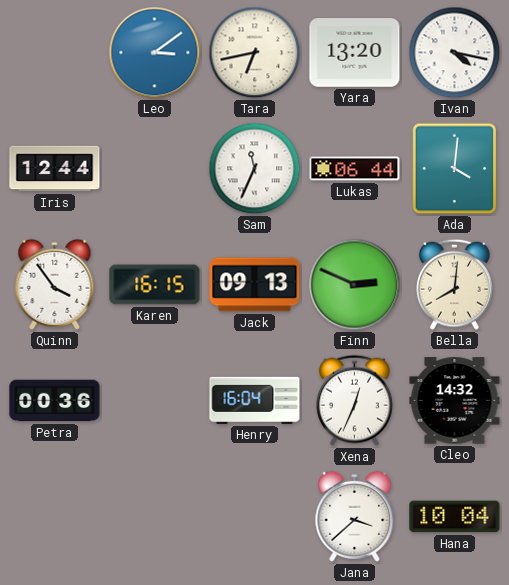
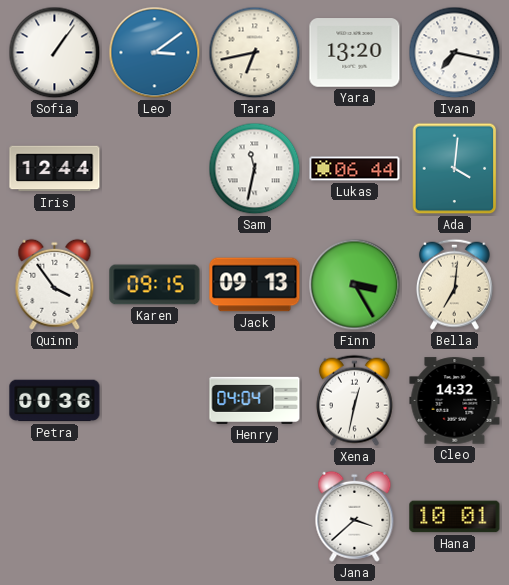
Sofia: none -> 1:06
Ivan: 4:17 -> 7:17
Sam: 11:34 -> 11:32
Karen: 16:15 -> 09:15
Finn: 2:49 -> 3:25
Bella: 8:01 -> 7:01
Henry: 16:04 -> 04:04
Xena: 12:34 -> 12:32
Hana: 10:04 -> 10:01
